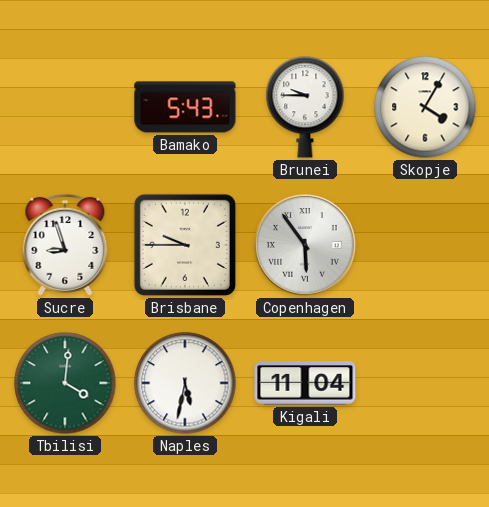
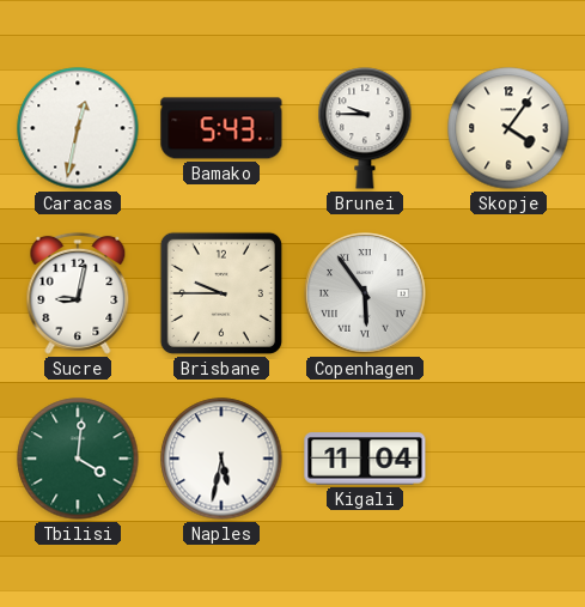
Caracas: none -> 12:32
Skopje: 4:05 -> 4:06
Sucre: 8:57 -> 9:02
